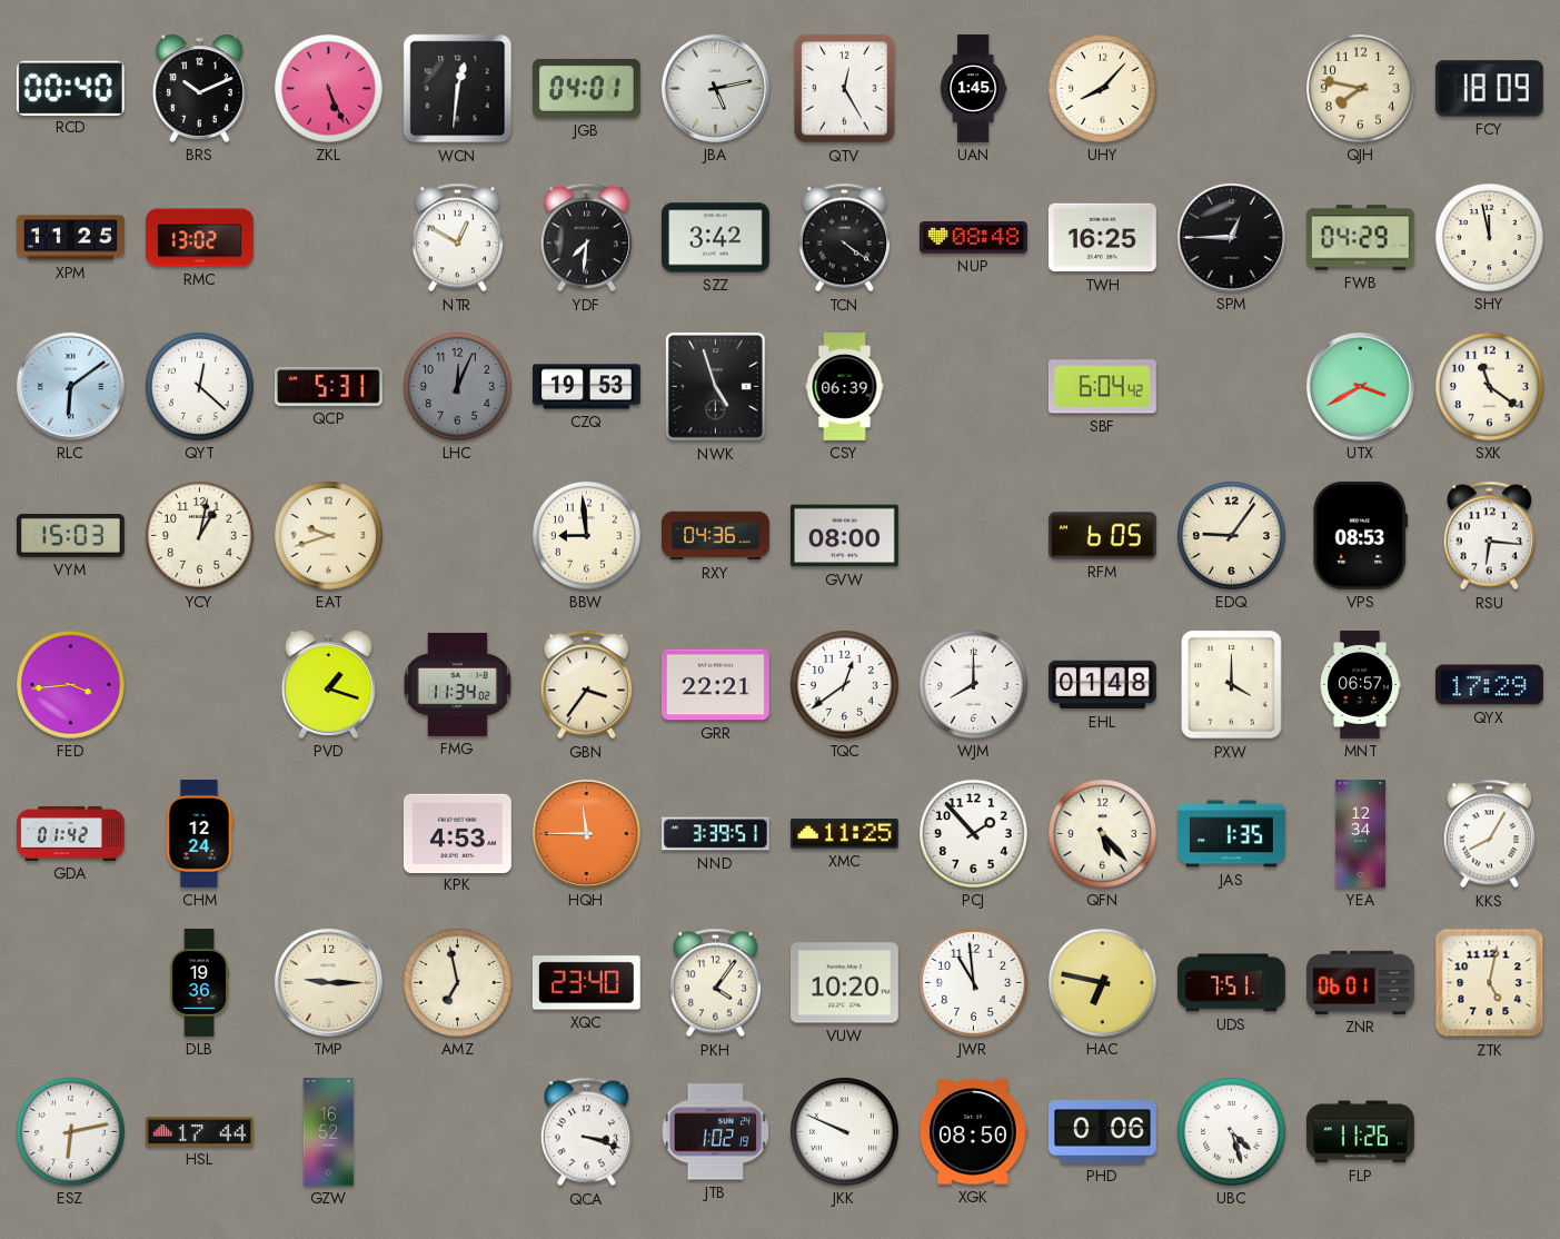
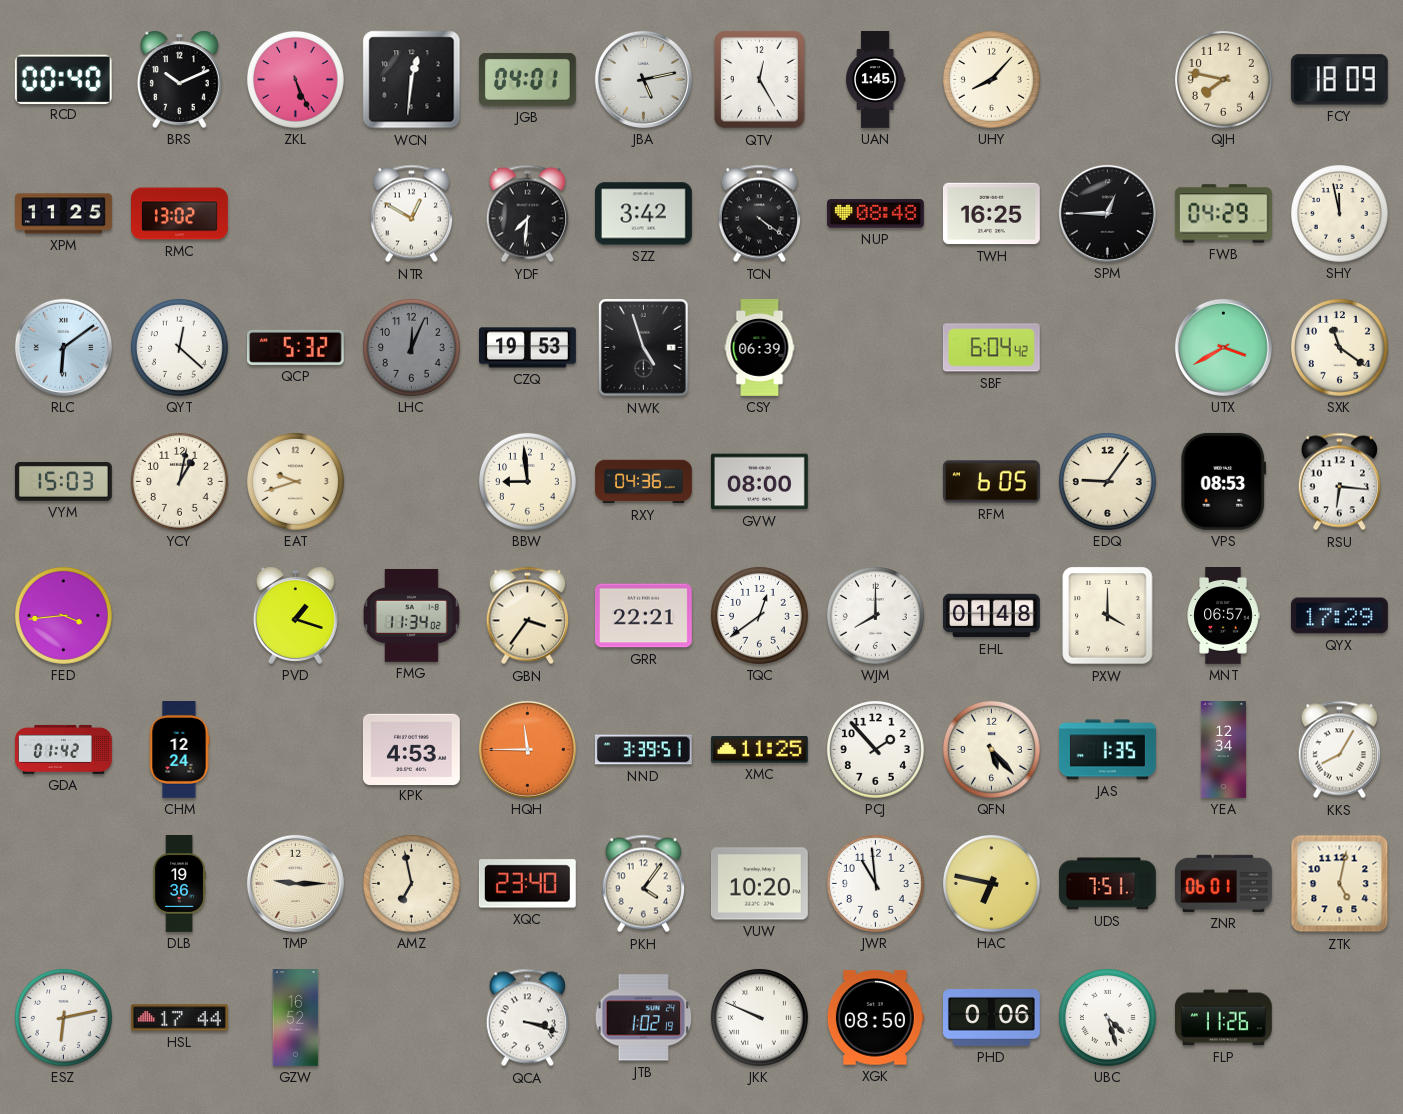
QCP: 5:31 -> 5:32
